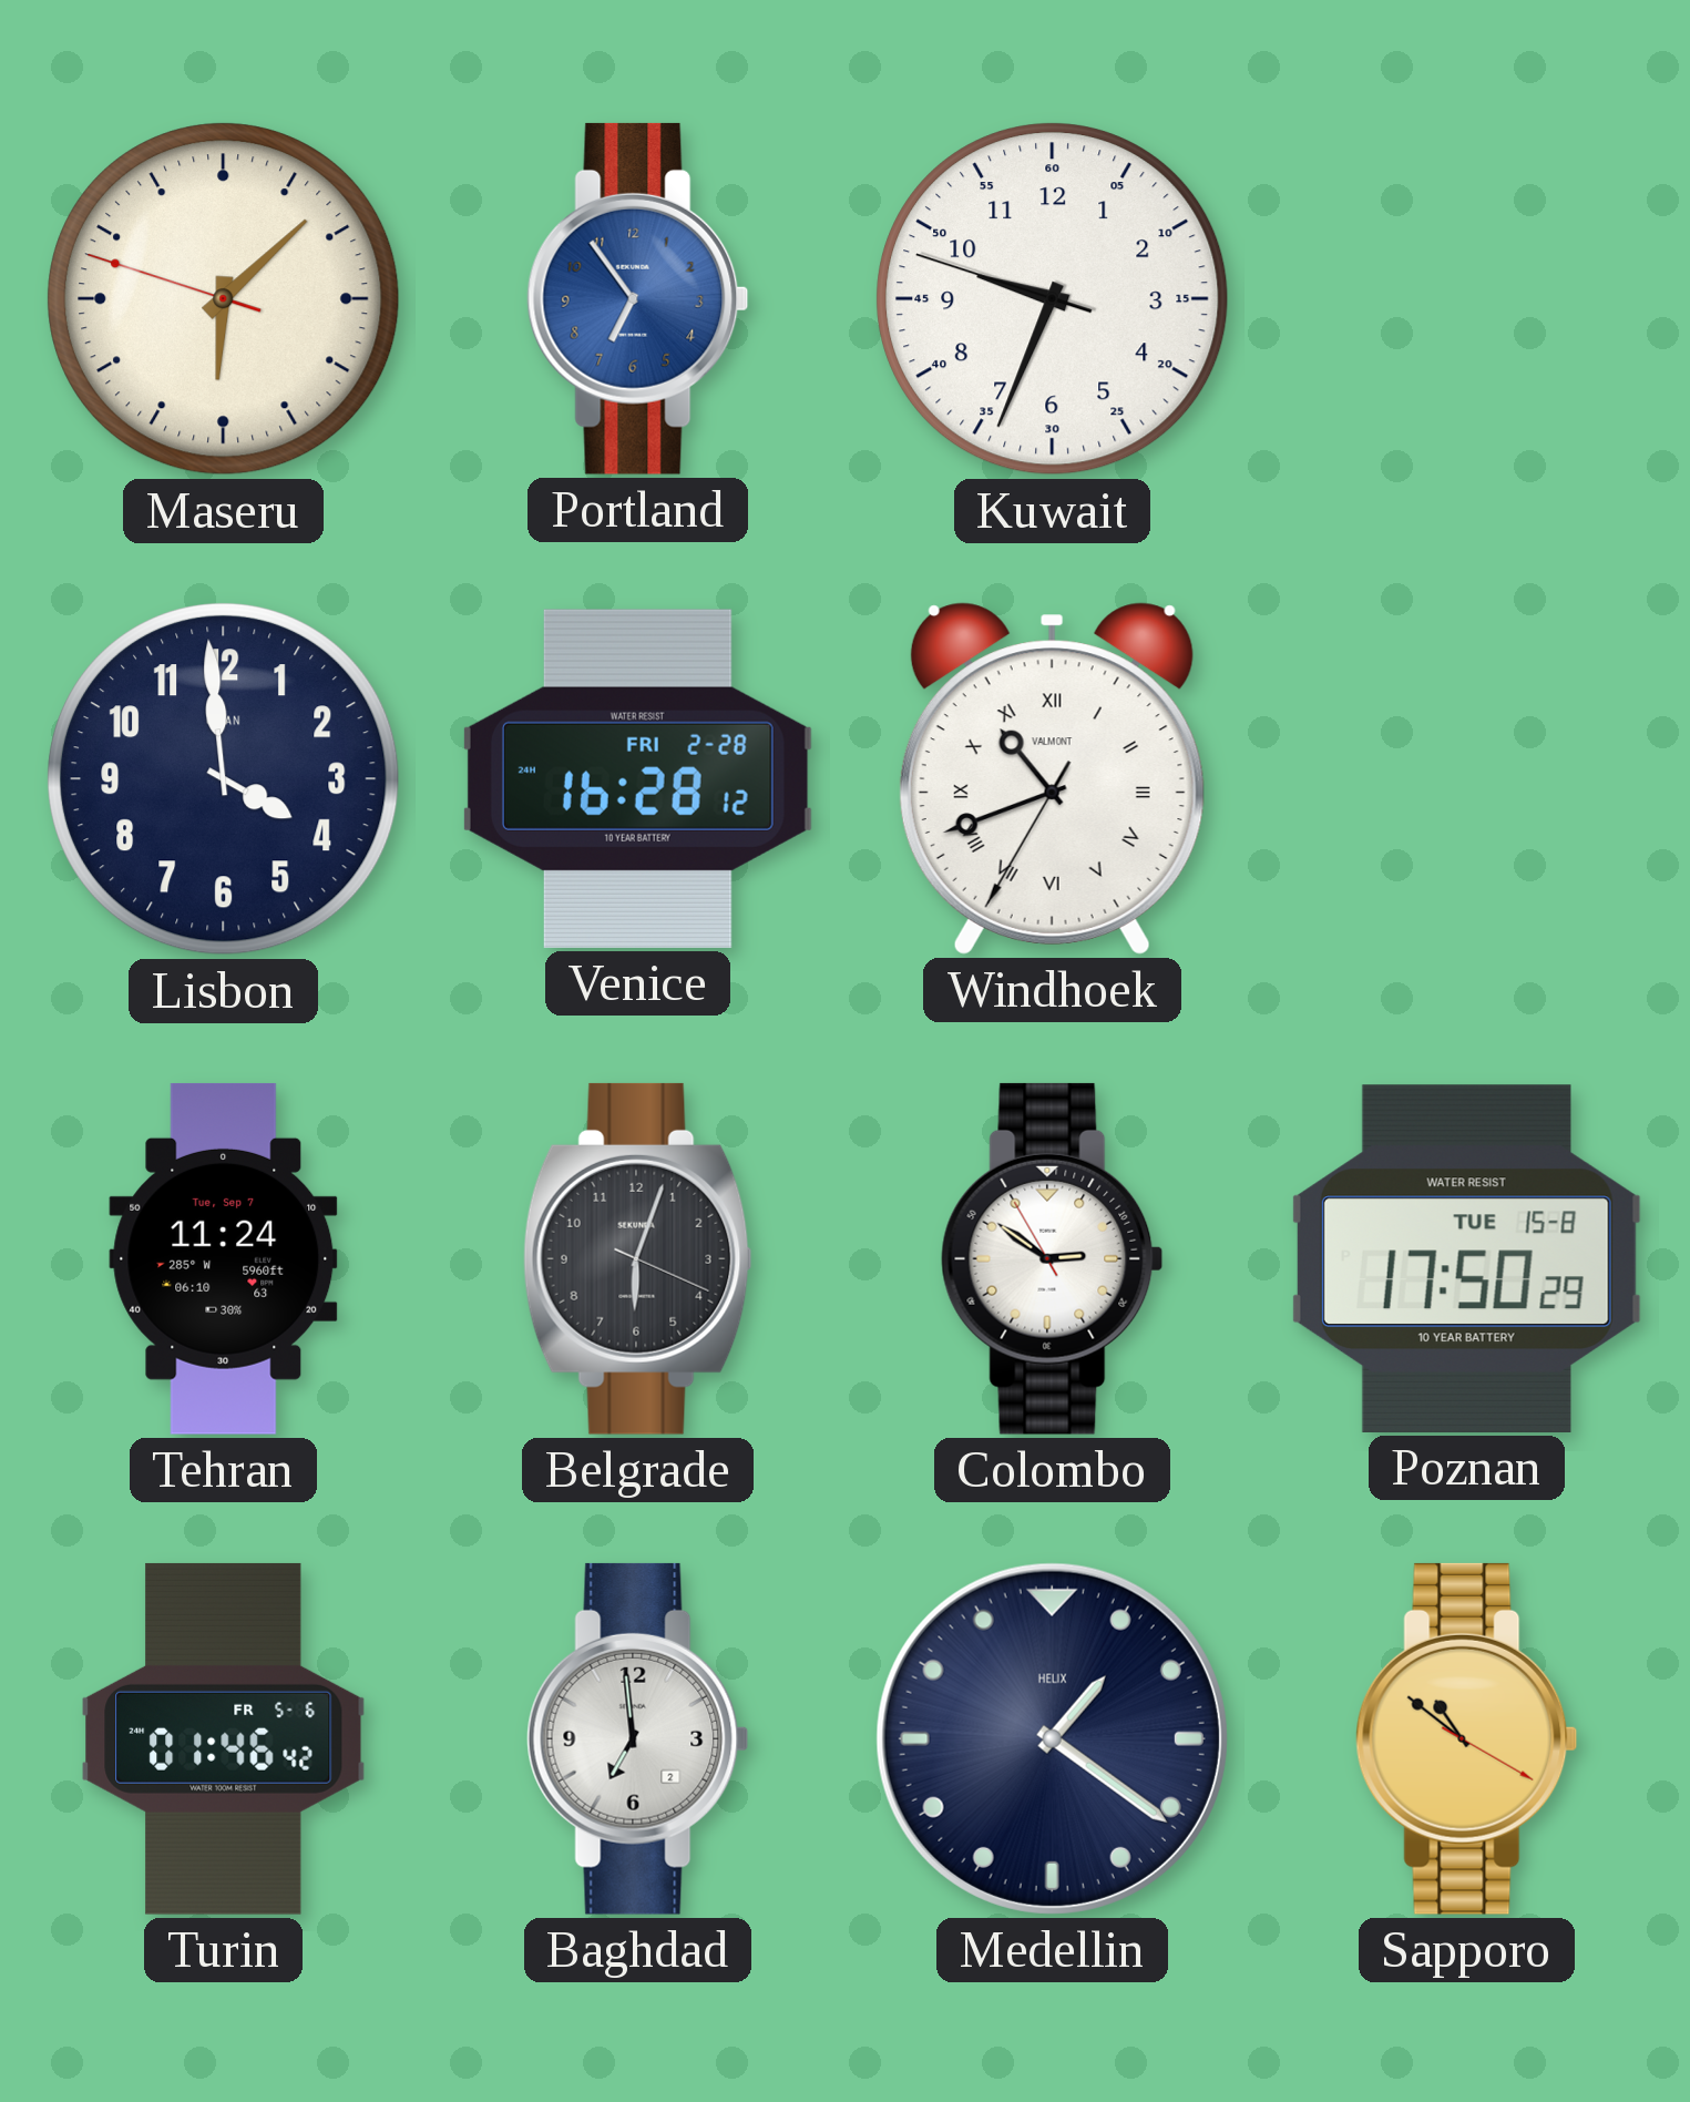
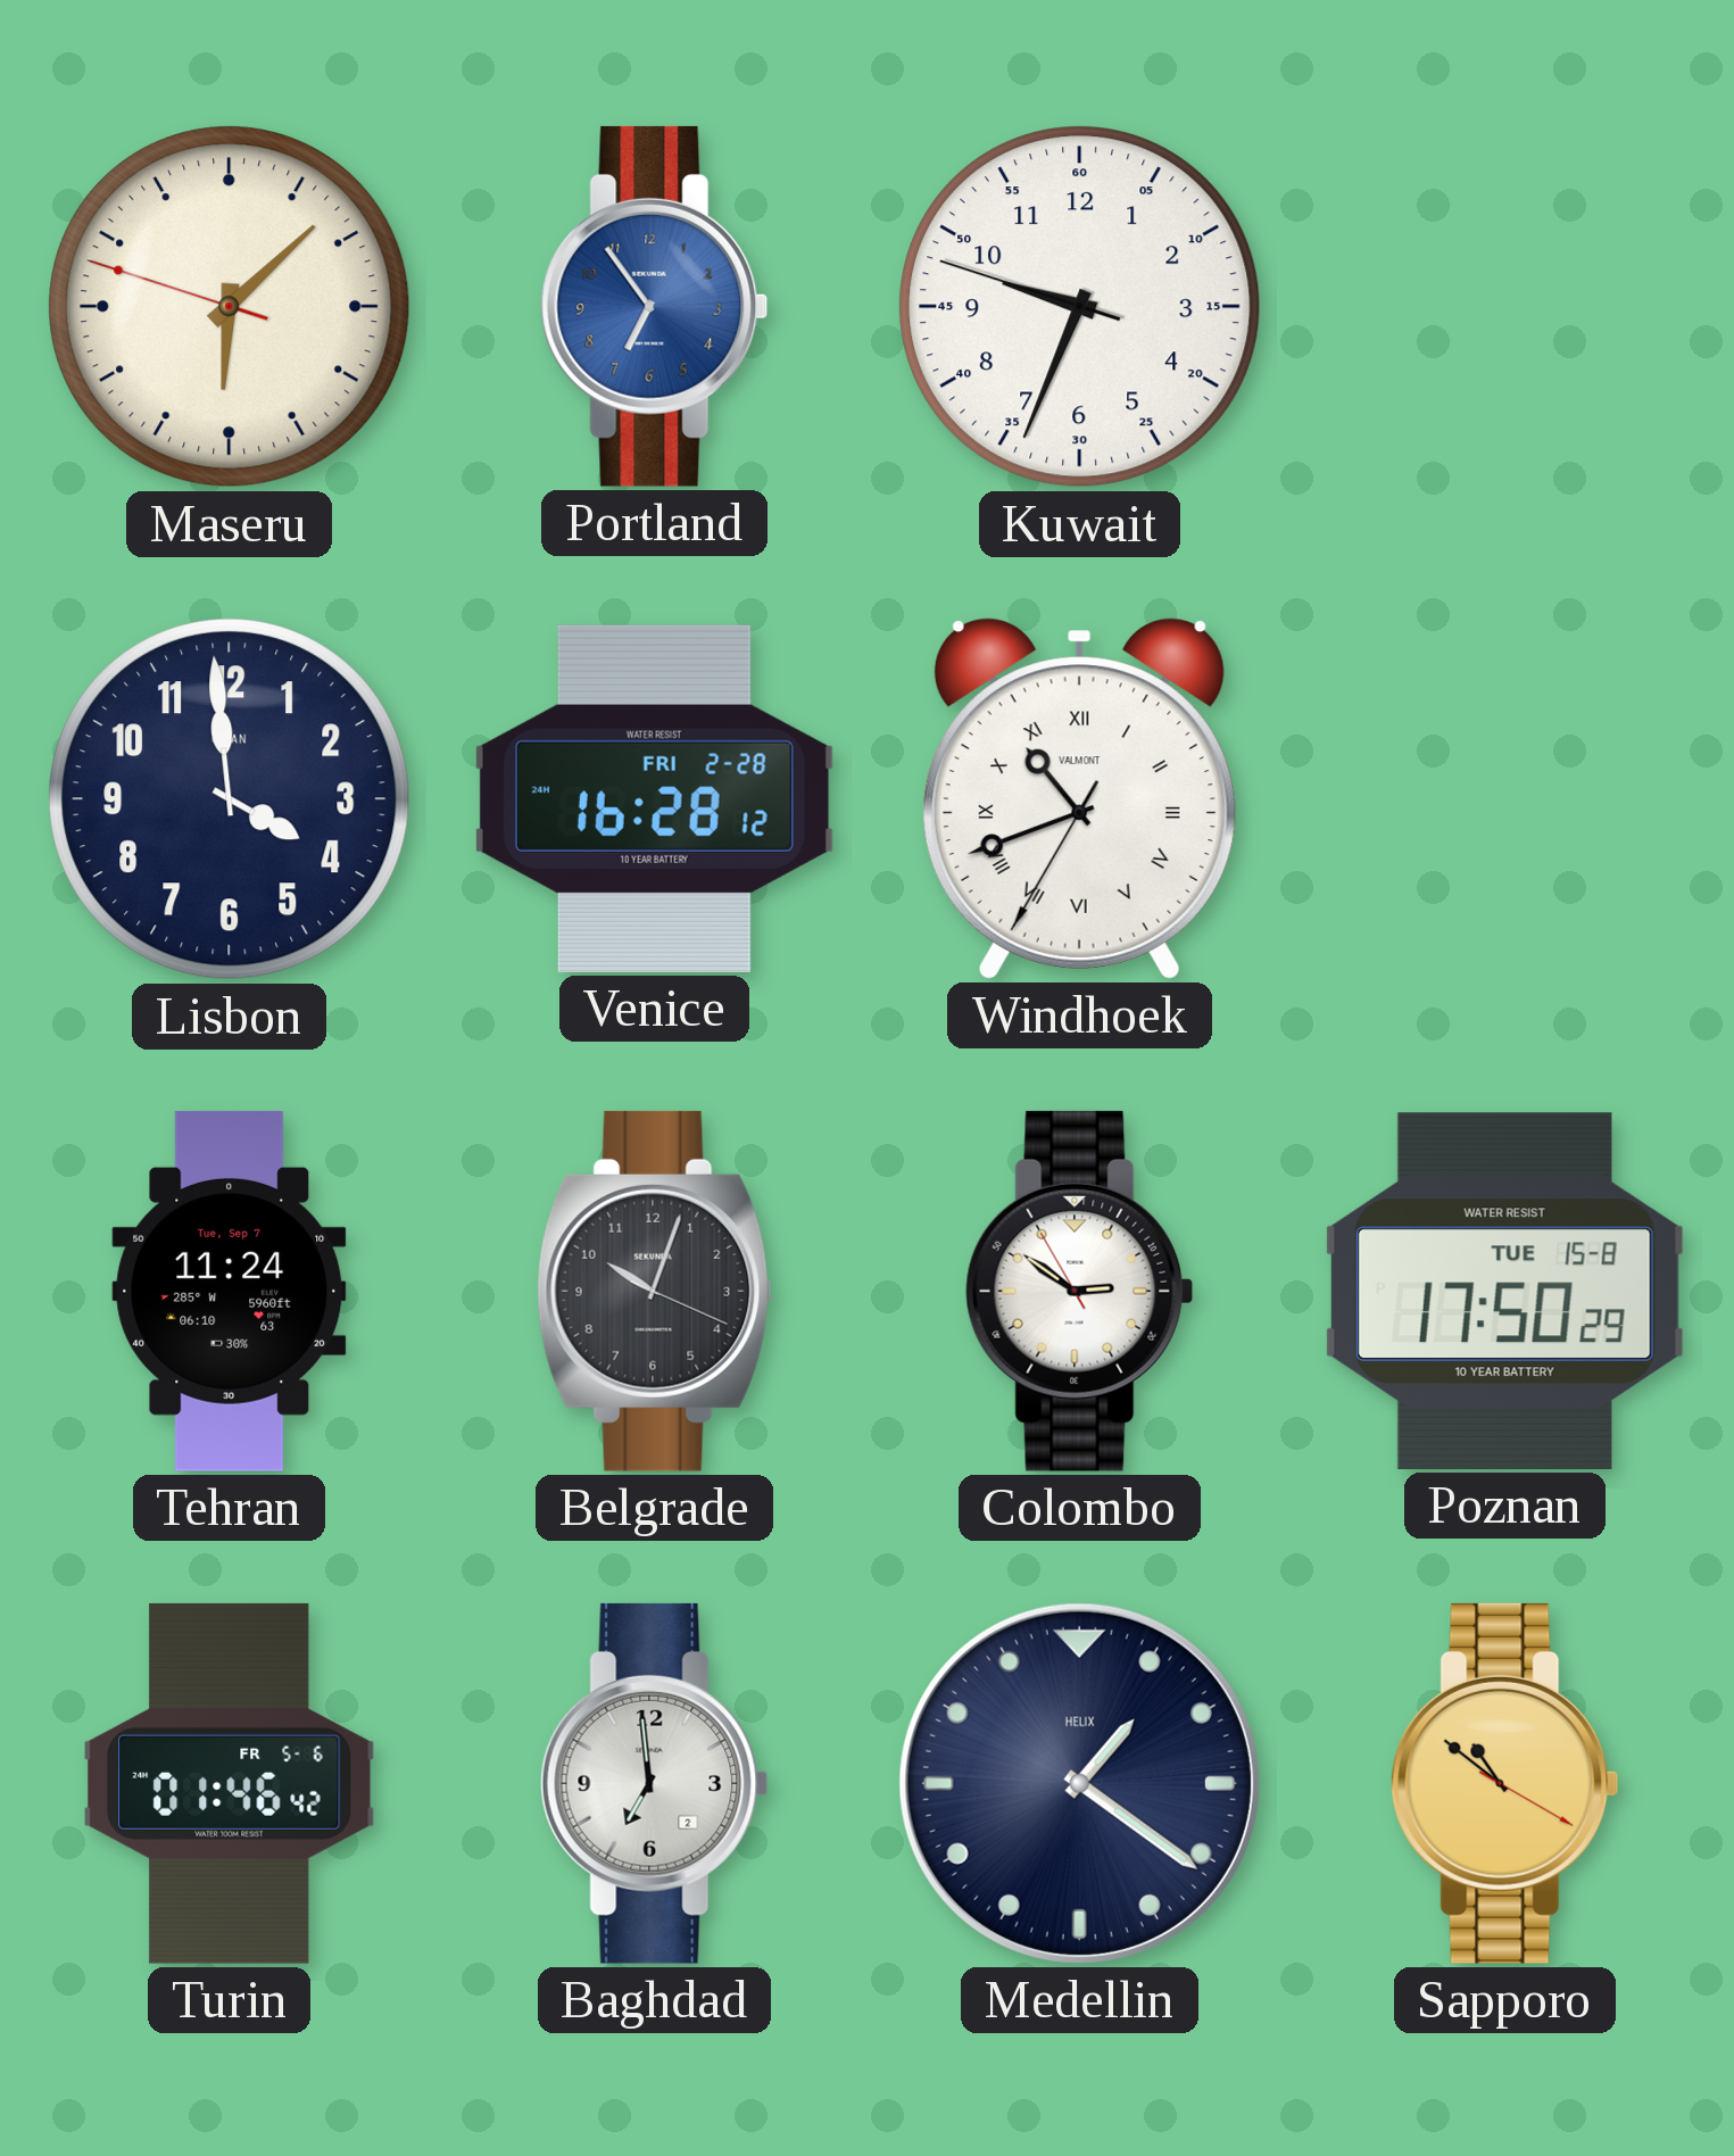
Belgrade: 6:03 -> 10:03
